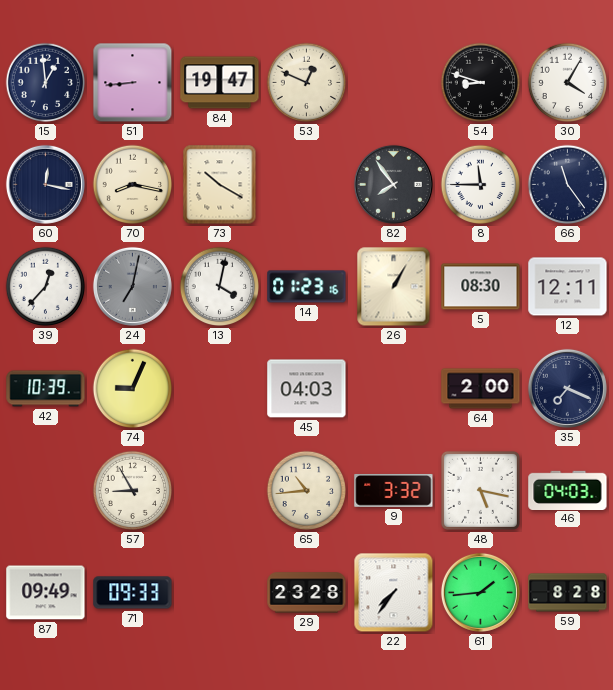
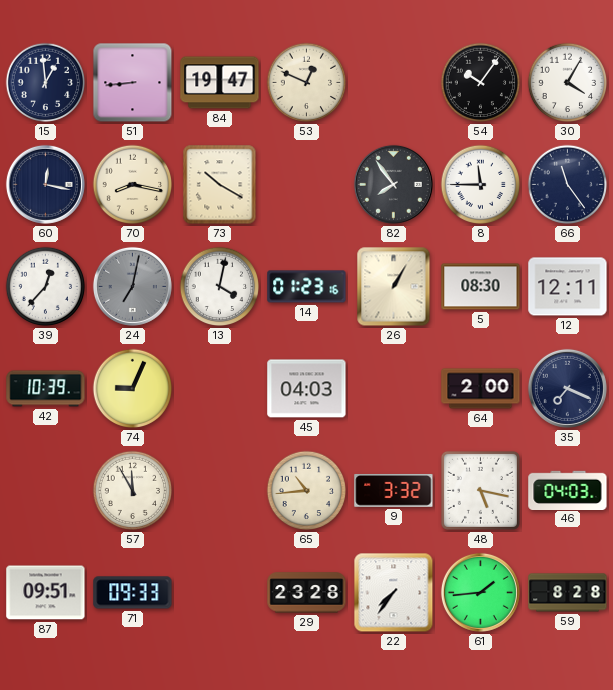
54: 8:48 -> 10:06
57: 8:55 -> 11:55
87: 09:49 -> 09:51
